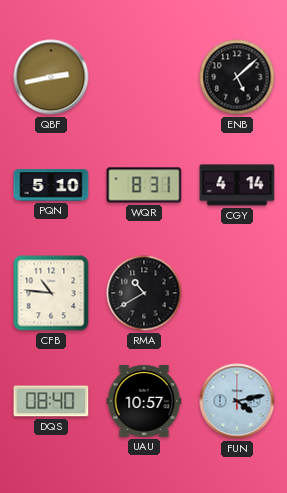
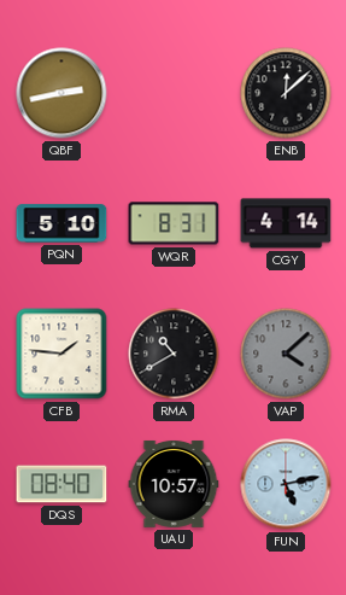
ENB: 5:08 -> 12:08
CFB: 10:46 -> 1:46
VAP: none -> 4:08
FUN: 4:13 -> 5:13
